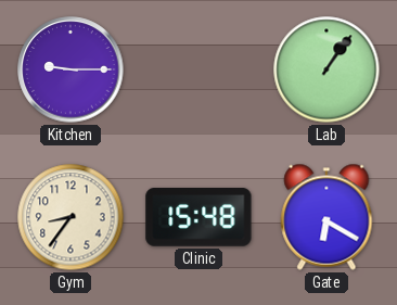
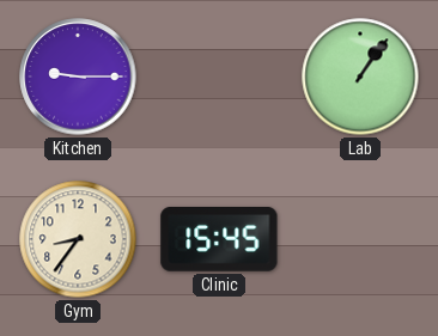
Clinic: 15:48 -> 15:45
Gate: 6:20 -> none
